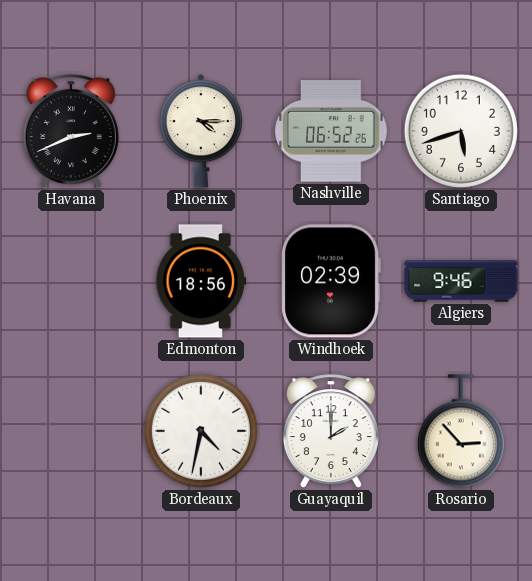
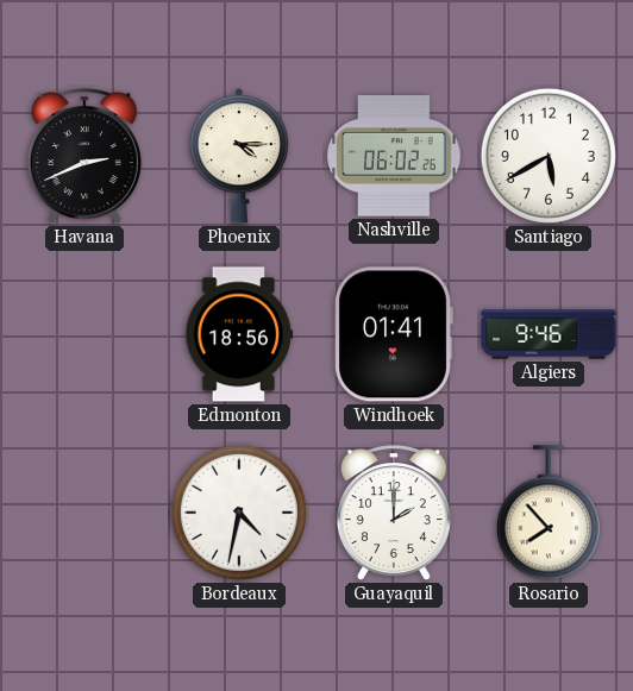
Nashville: 06:52 -> 06:02
Santiago: 5:42 -> 5:40
Windhoek: 02:39 -> 01:41
Rosario: 2:53 -> 7:53
